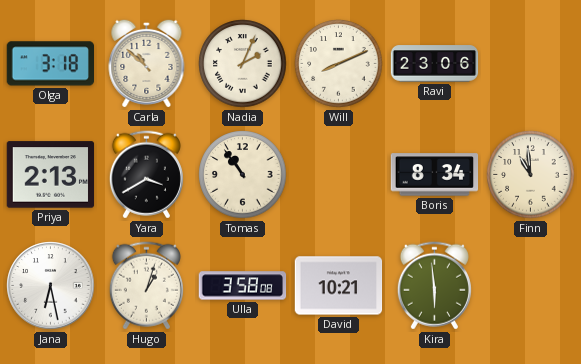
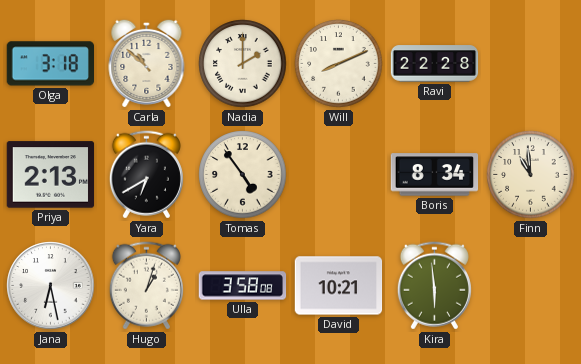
Nadia: 2:04 -> 2:00
Ravi: 23:06 -> 22:28
Yara: 3:40 -> 6:40
Tomas: 10:54 -> 4:54
